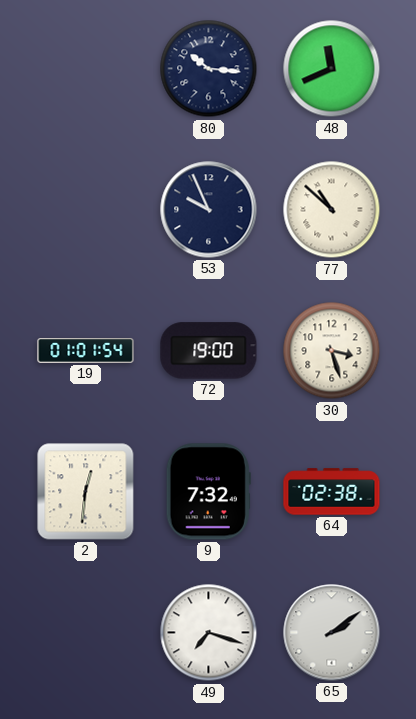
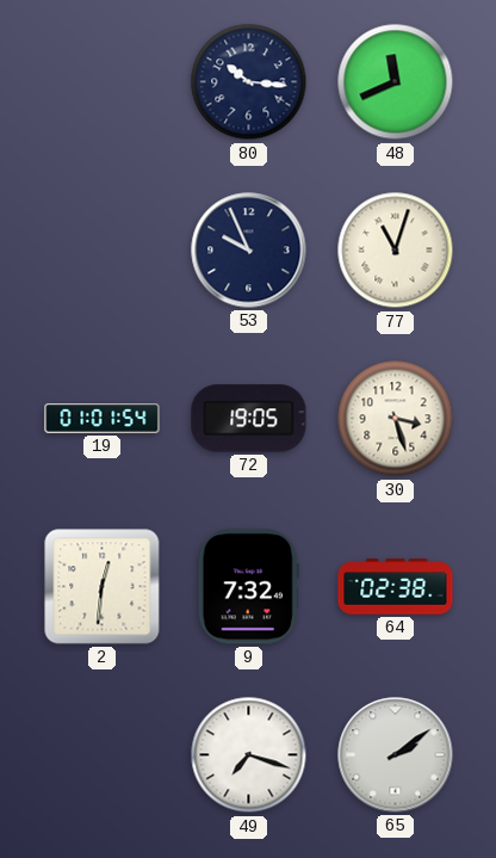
77: 10:52 -> 11:03
72: 19:00 -> 19:05
